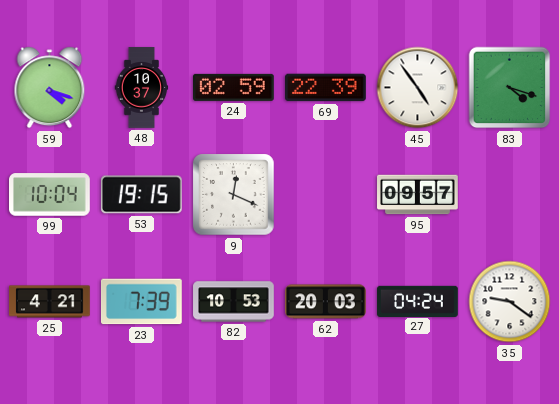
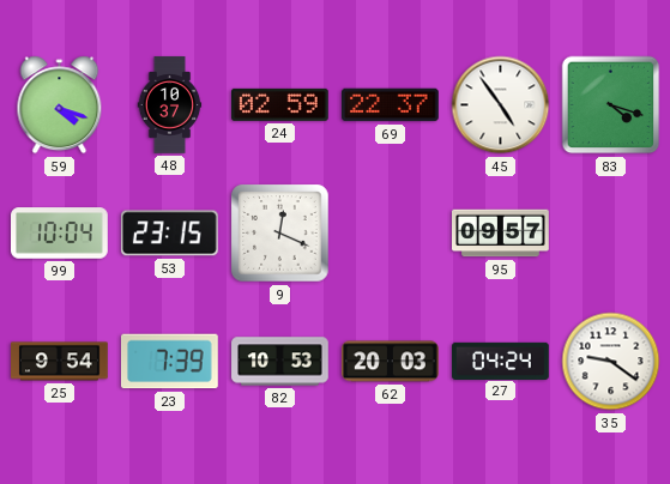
69: 22:39 -> 22:37
53: 19:15 -> 23:15
25: 4:21 -> 9:54
